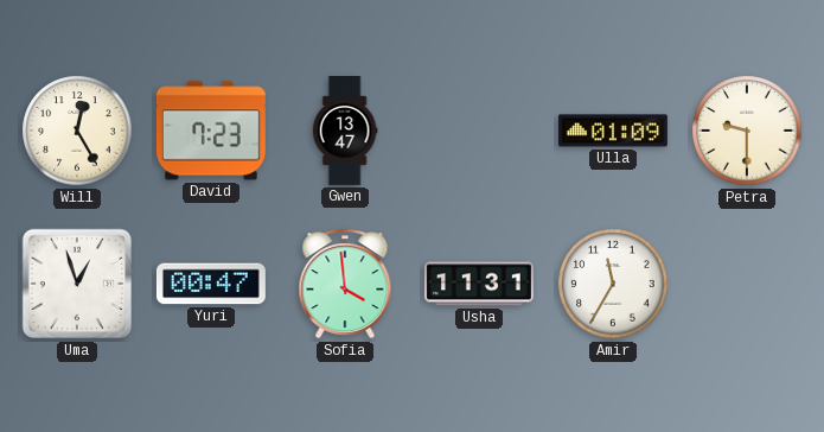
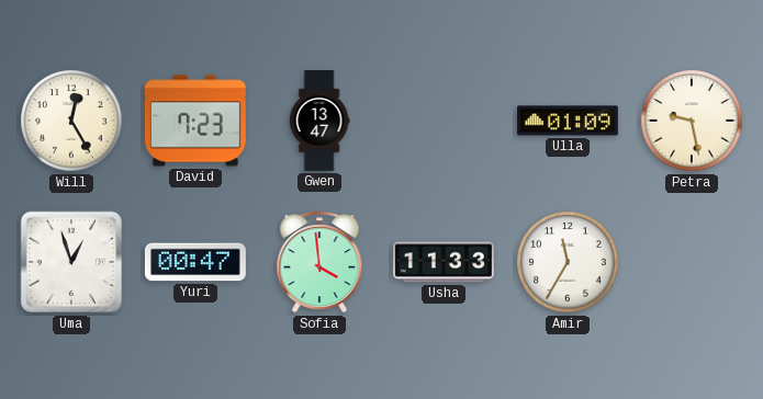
Petra: 9:30 -> 9:28
Usha: 11:31 -> 11:33
